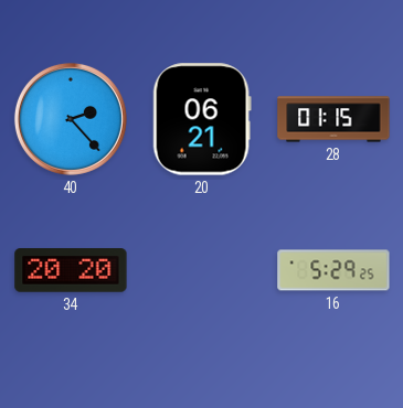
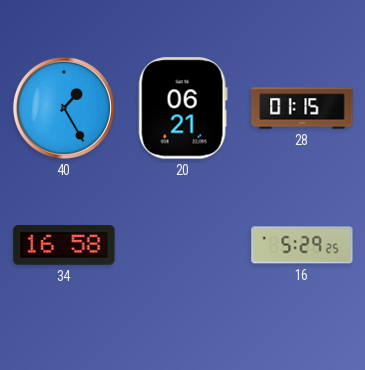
40: 2:23 -> 1:25
34: 20:20 -> 16:58
